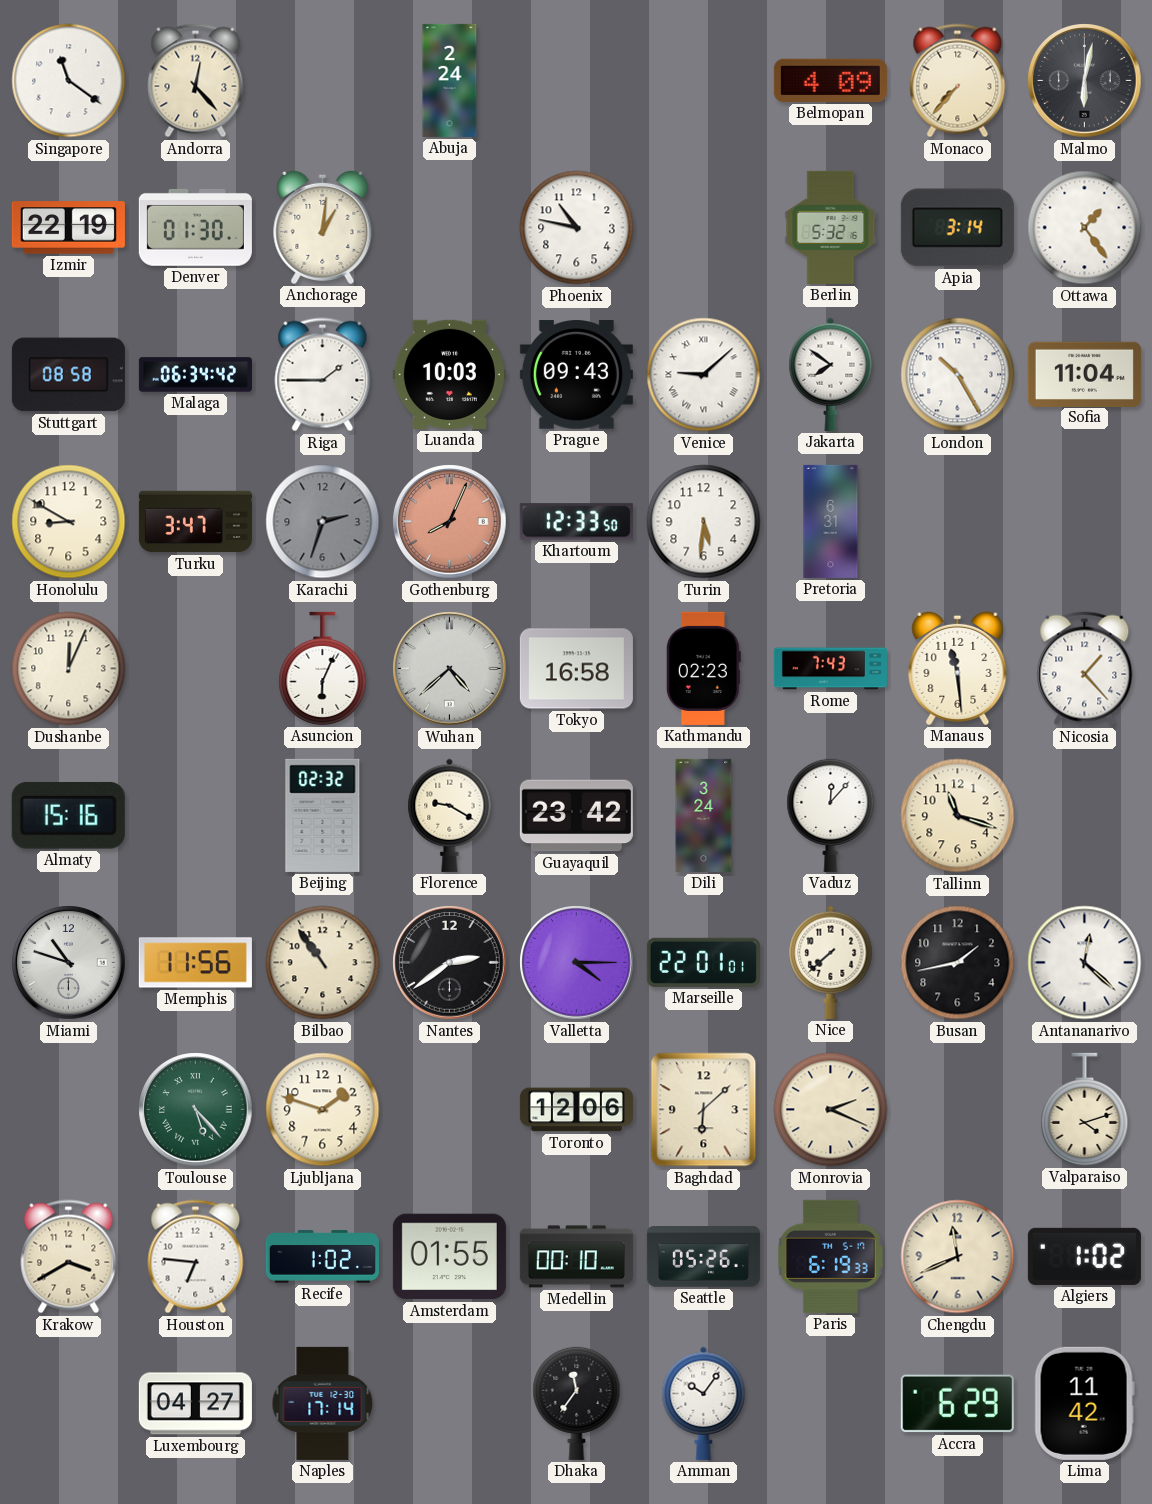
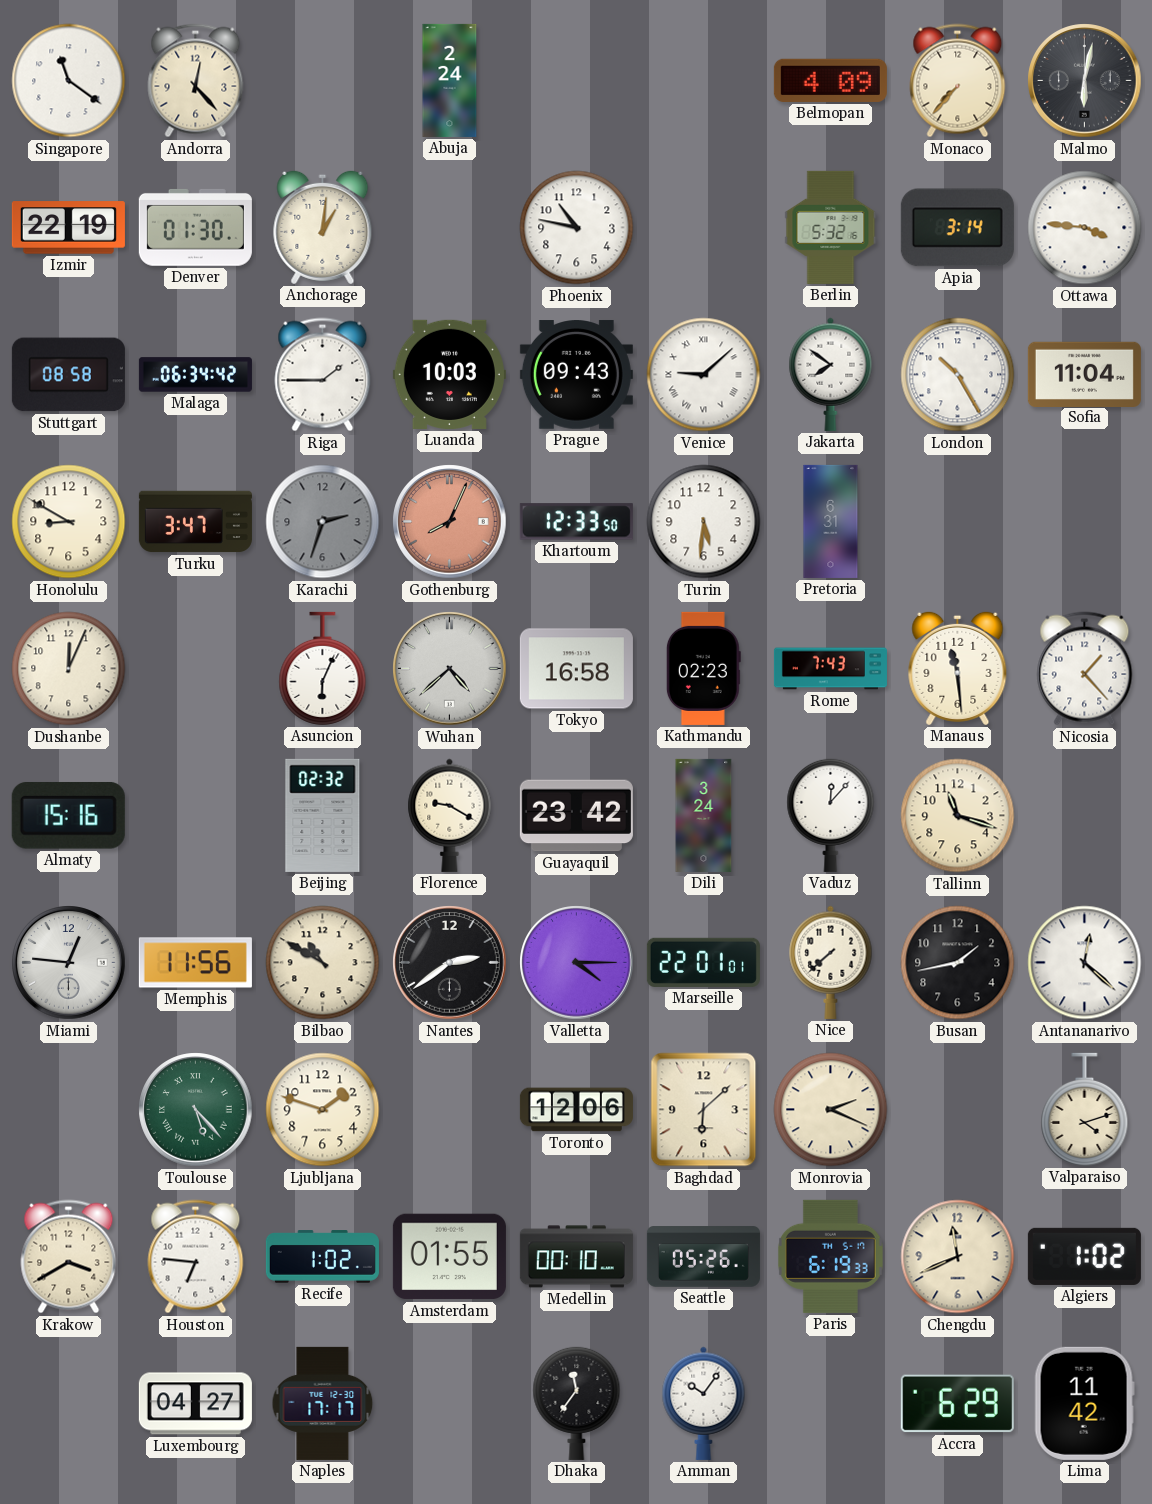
Ottawa: 1:24 -> 3:46
Miami: 10:48 -> 12:46
Bilbao: 10:54 -> 10:50
Naples: 17:14 -> 17:17
